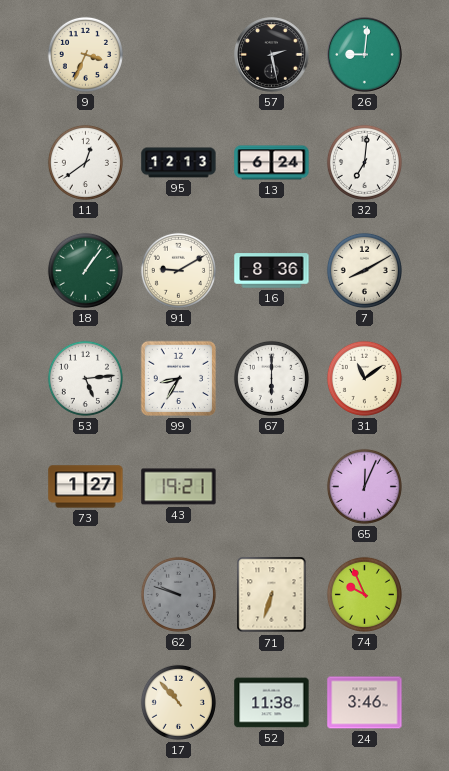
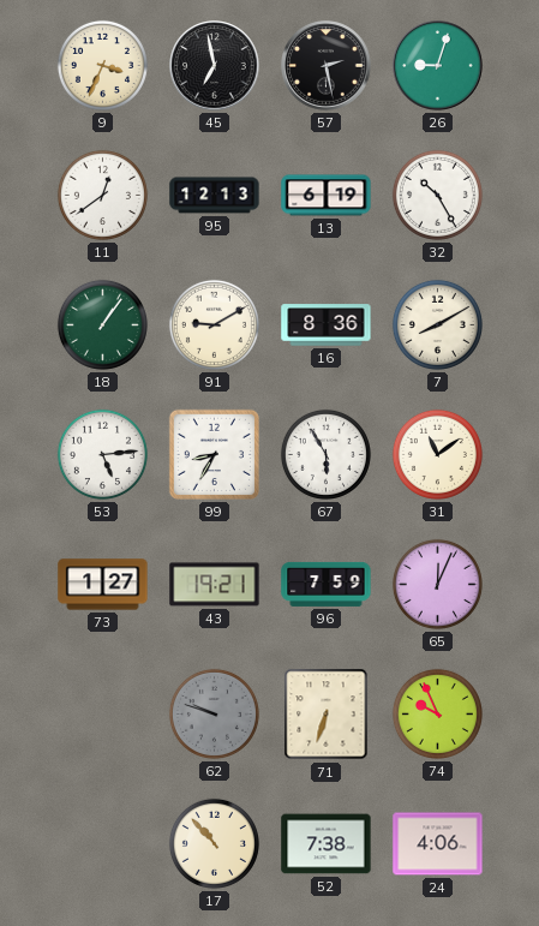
45: none -> 6:58
26: 9:01 -> 9:03
13: 6:24 -> 6:19
32: 7:01 -> 10:25
67: 6:00 -> 5:55
96: none -> 7:59
52: 11:38 -> 7:38
24: 3:46 -> 4:06
